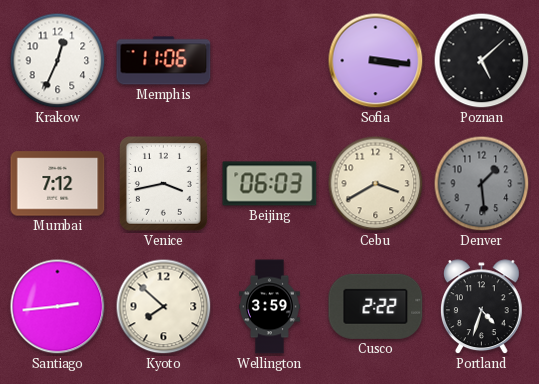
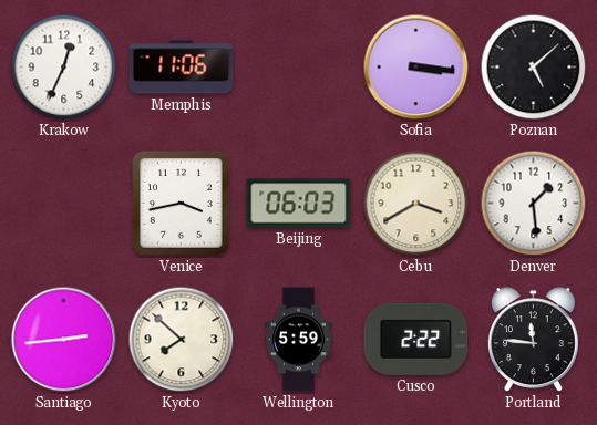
Mumbai: 7:12 -> none
Denver dial: grey -> white
Wellington: 3:59 -> 5:59
Portland: 4:33 -> 11:46
